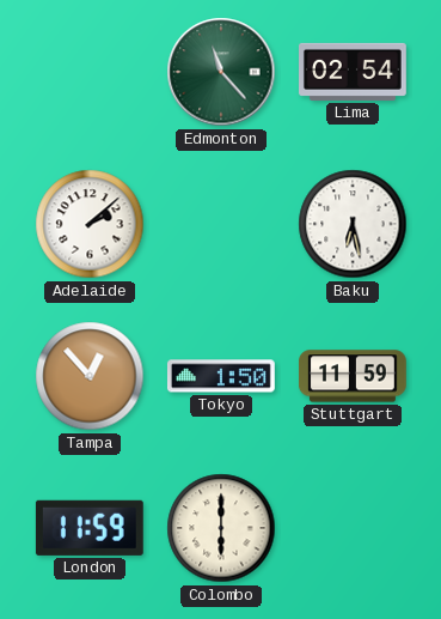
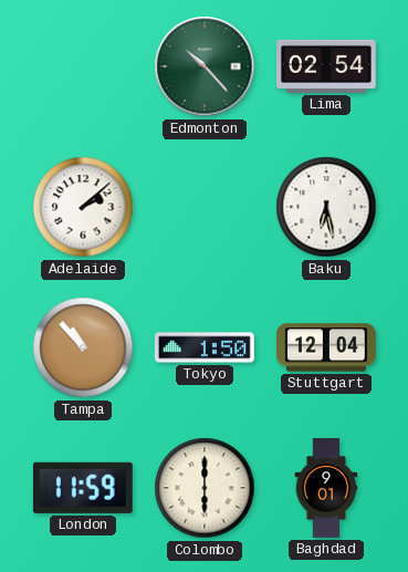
Edmonton: 11:23 -> 10:23
Tampa: 12:53 -> 10:53
Stuttgart: 11:59 -> 12:04
Baghdad: none -> 9:01
